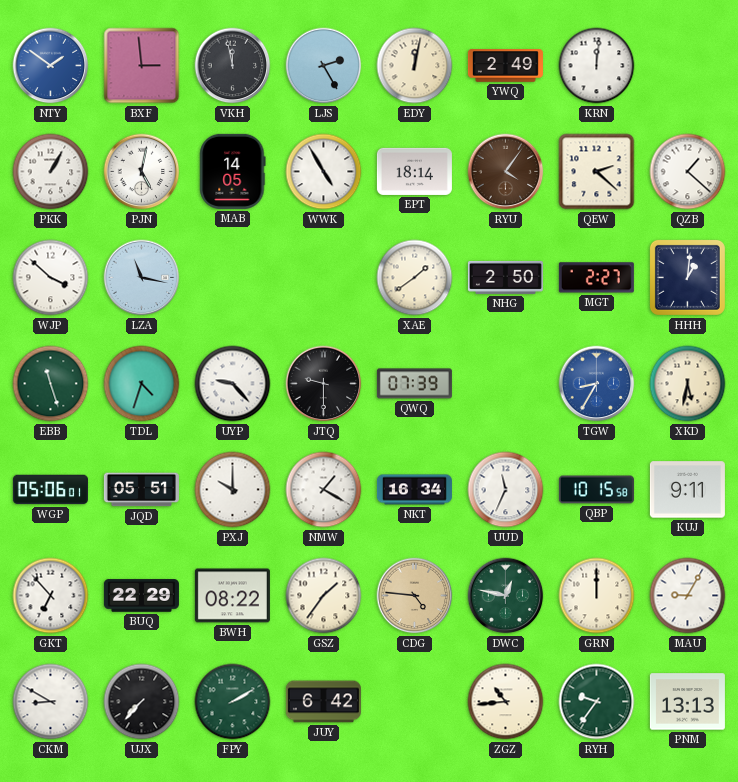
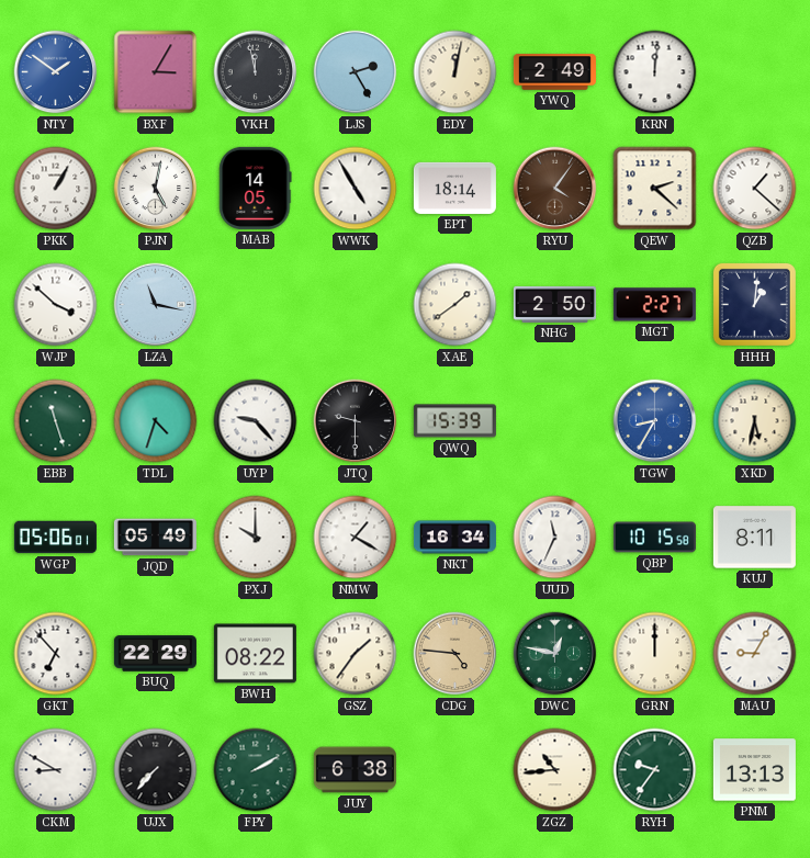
BXF: 2:59 -> 3:05
QWQ: 07:39 -> 15:39
JQD: 05:51 -> 05:49
KUJ: 9:11 -> 8:11
JUY: 6:42 -> 6:38
